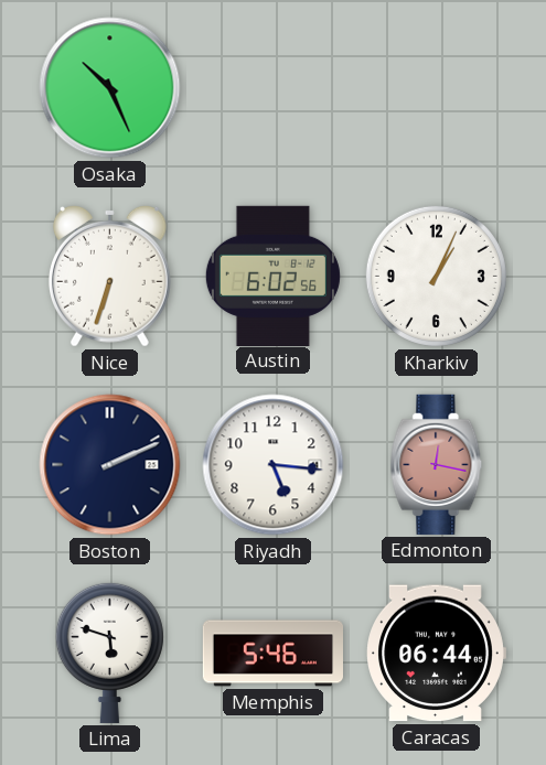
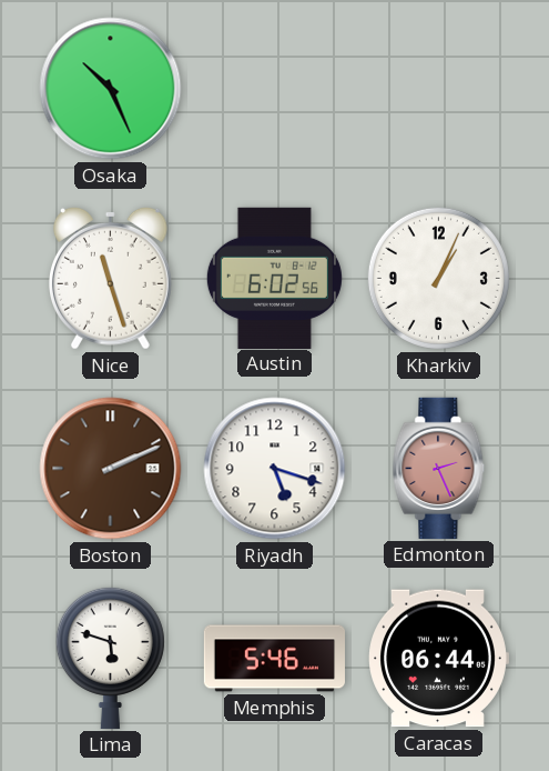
Nice: 6:33 -> 11:27
Boston dial: navy -> brown
Riyadh: 5:16 -> 5:18
Edmonton: 12:17 -> 2:26
